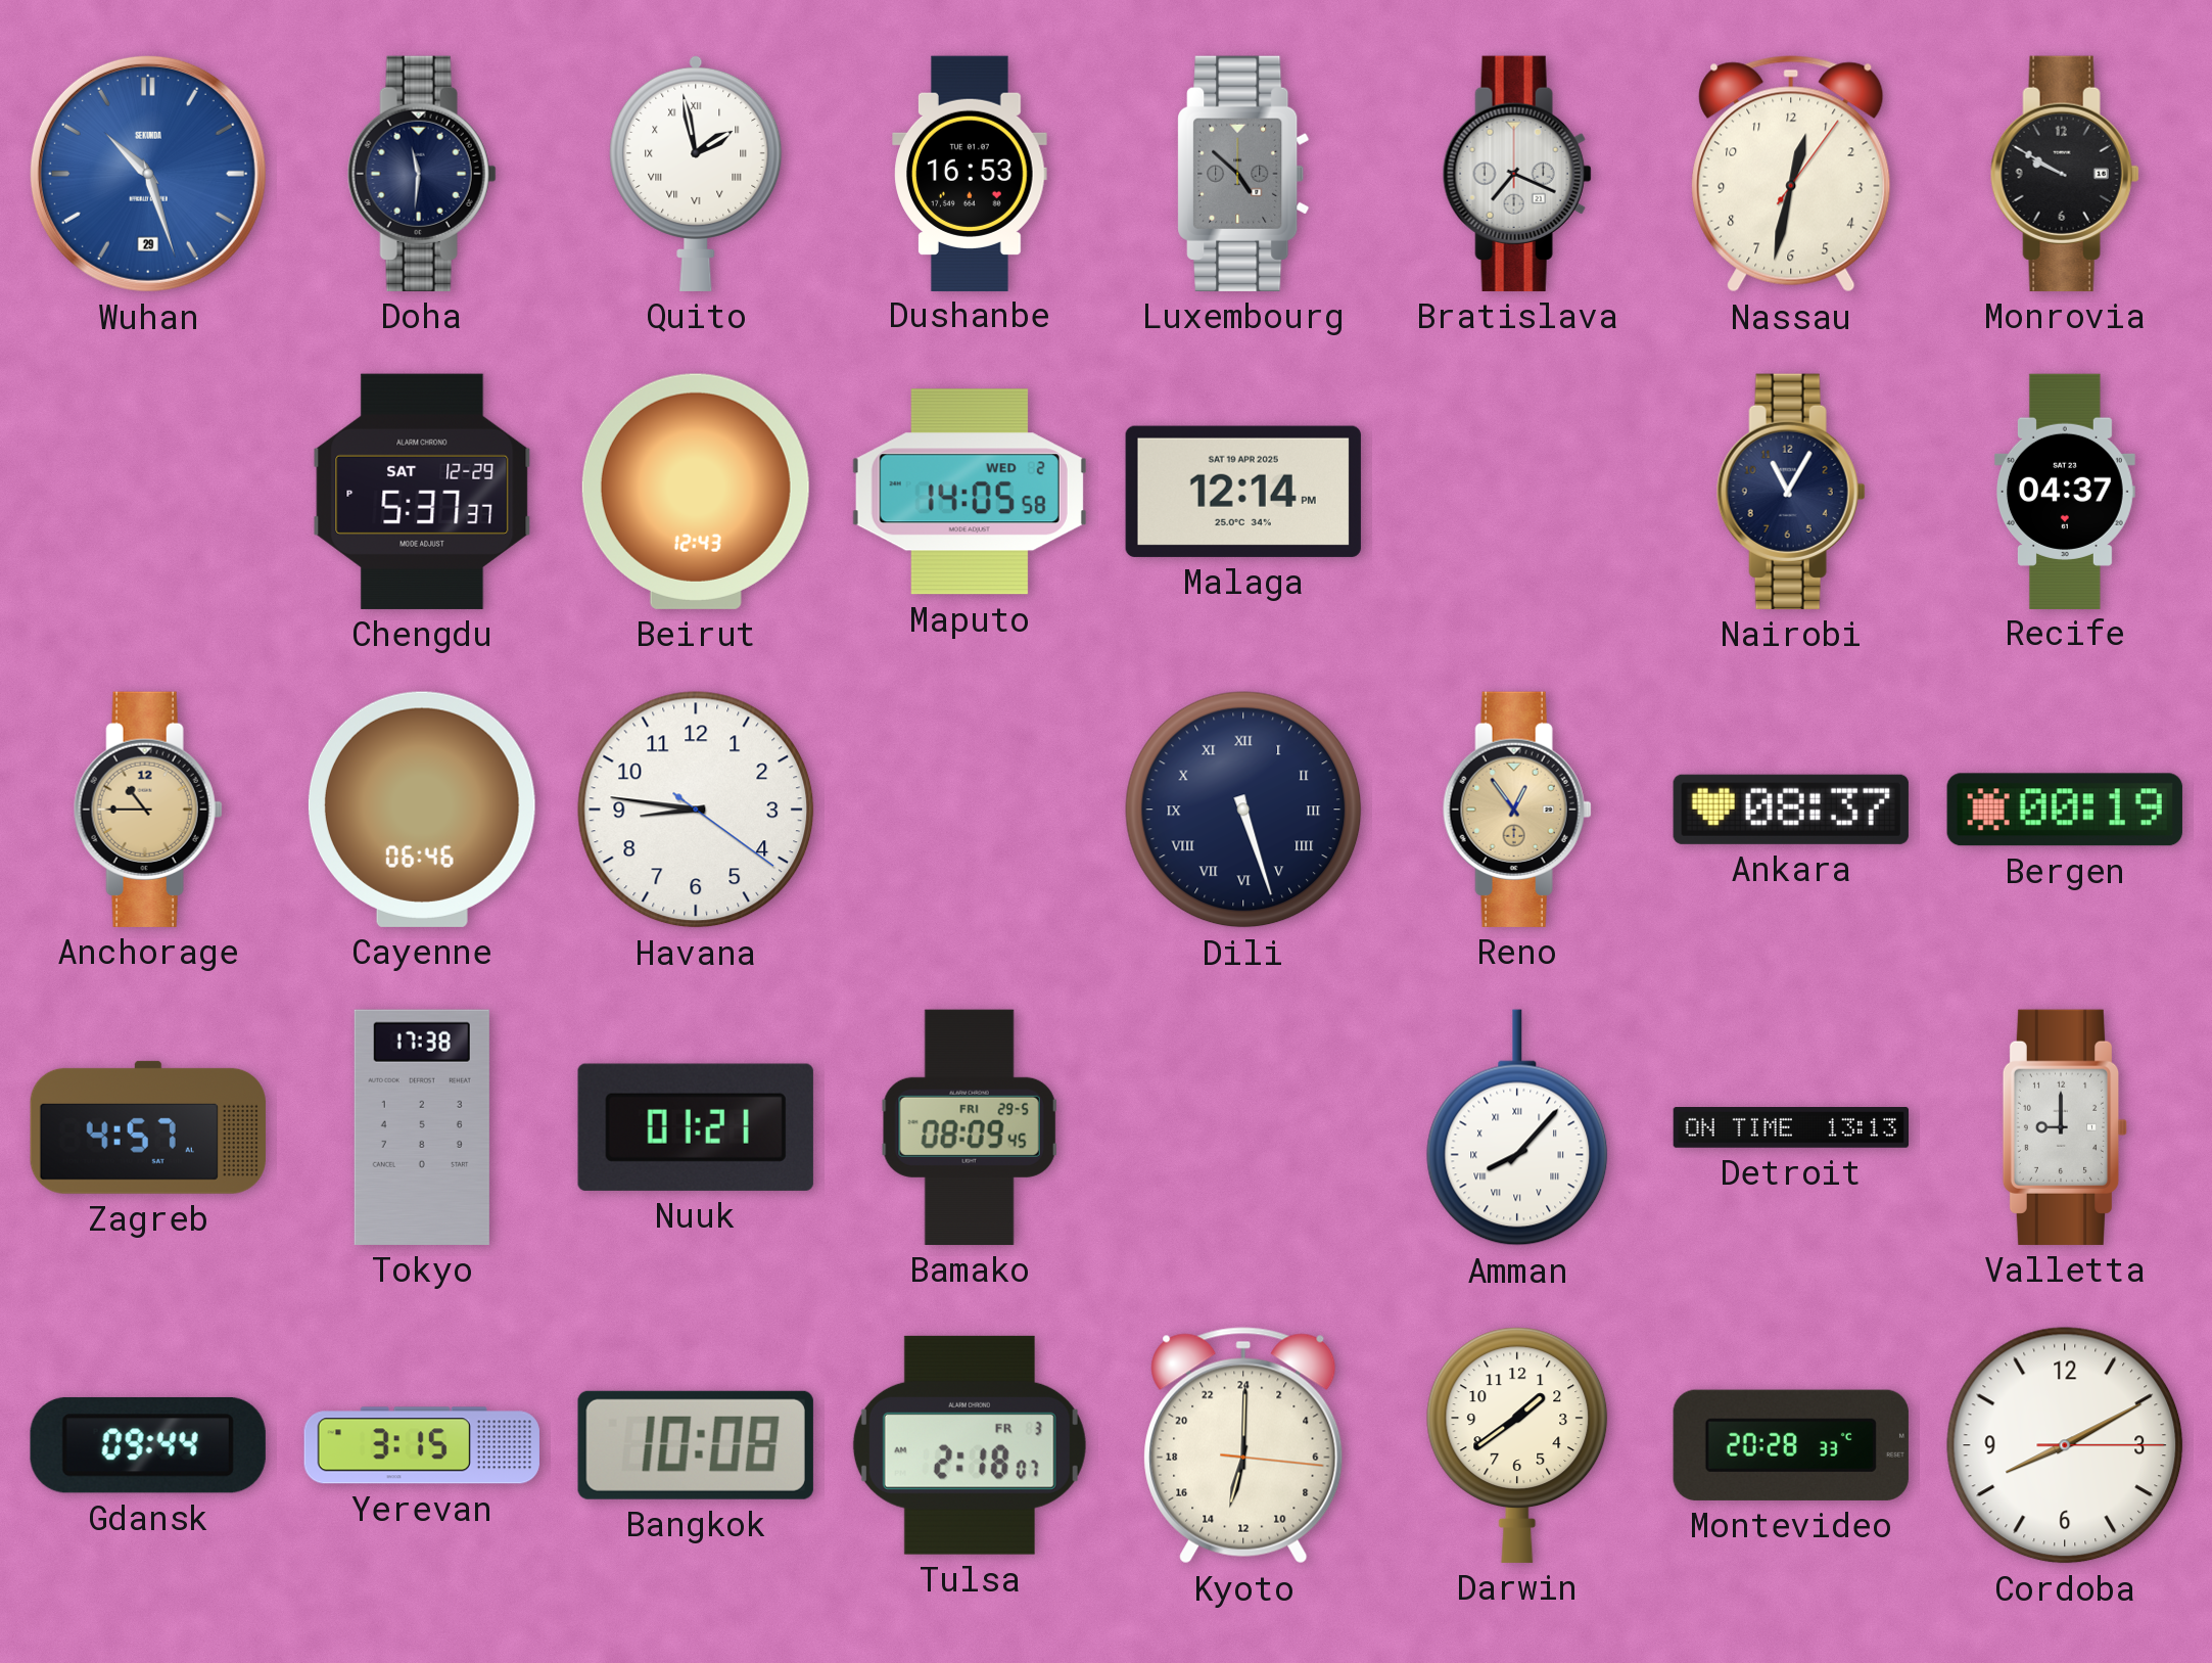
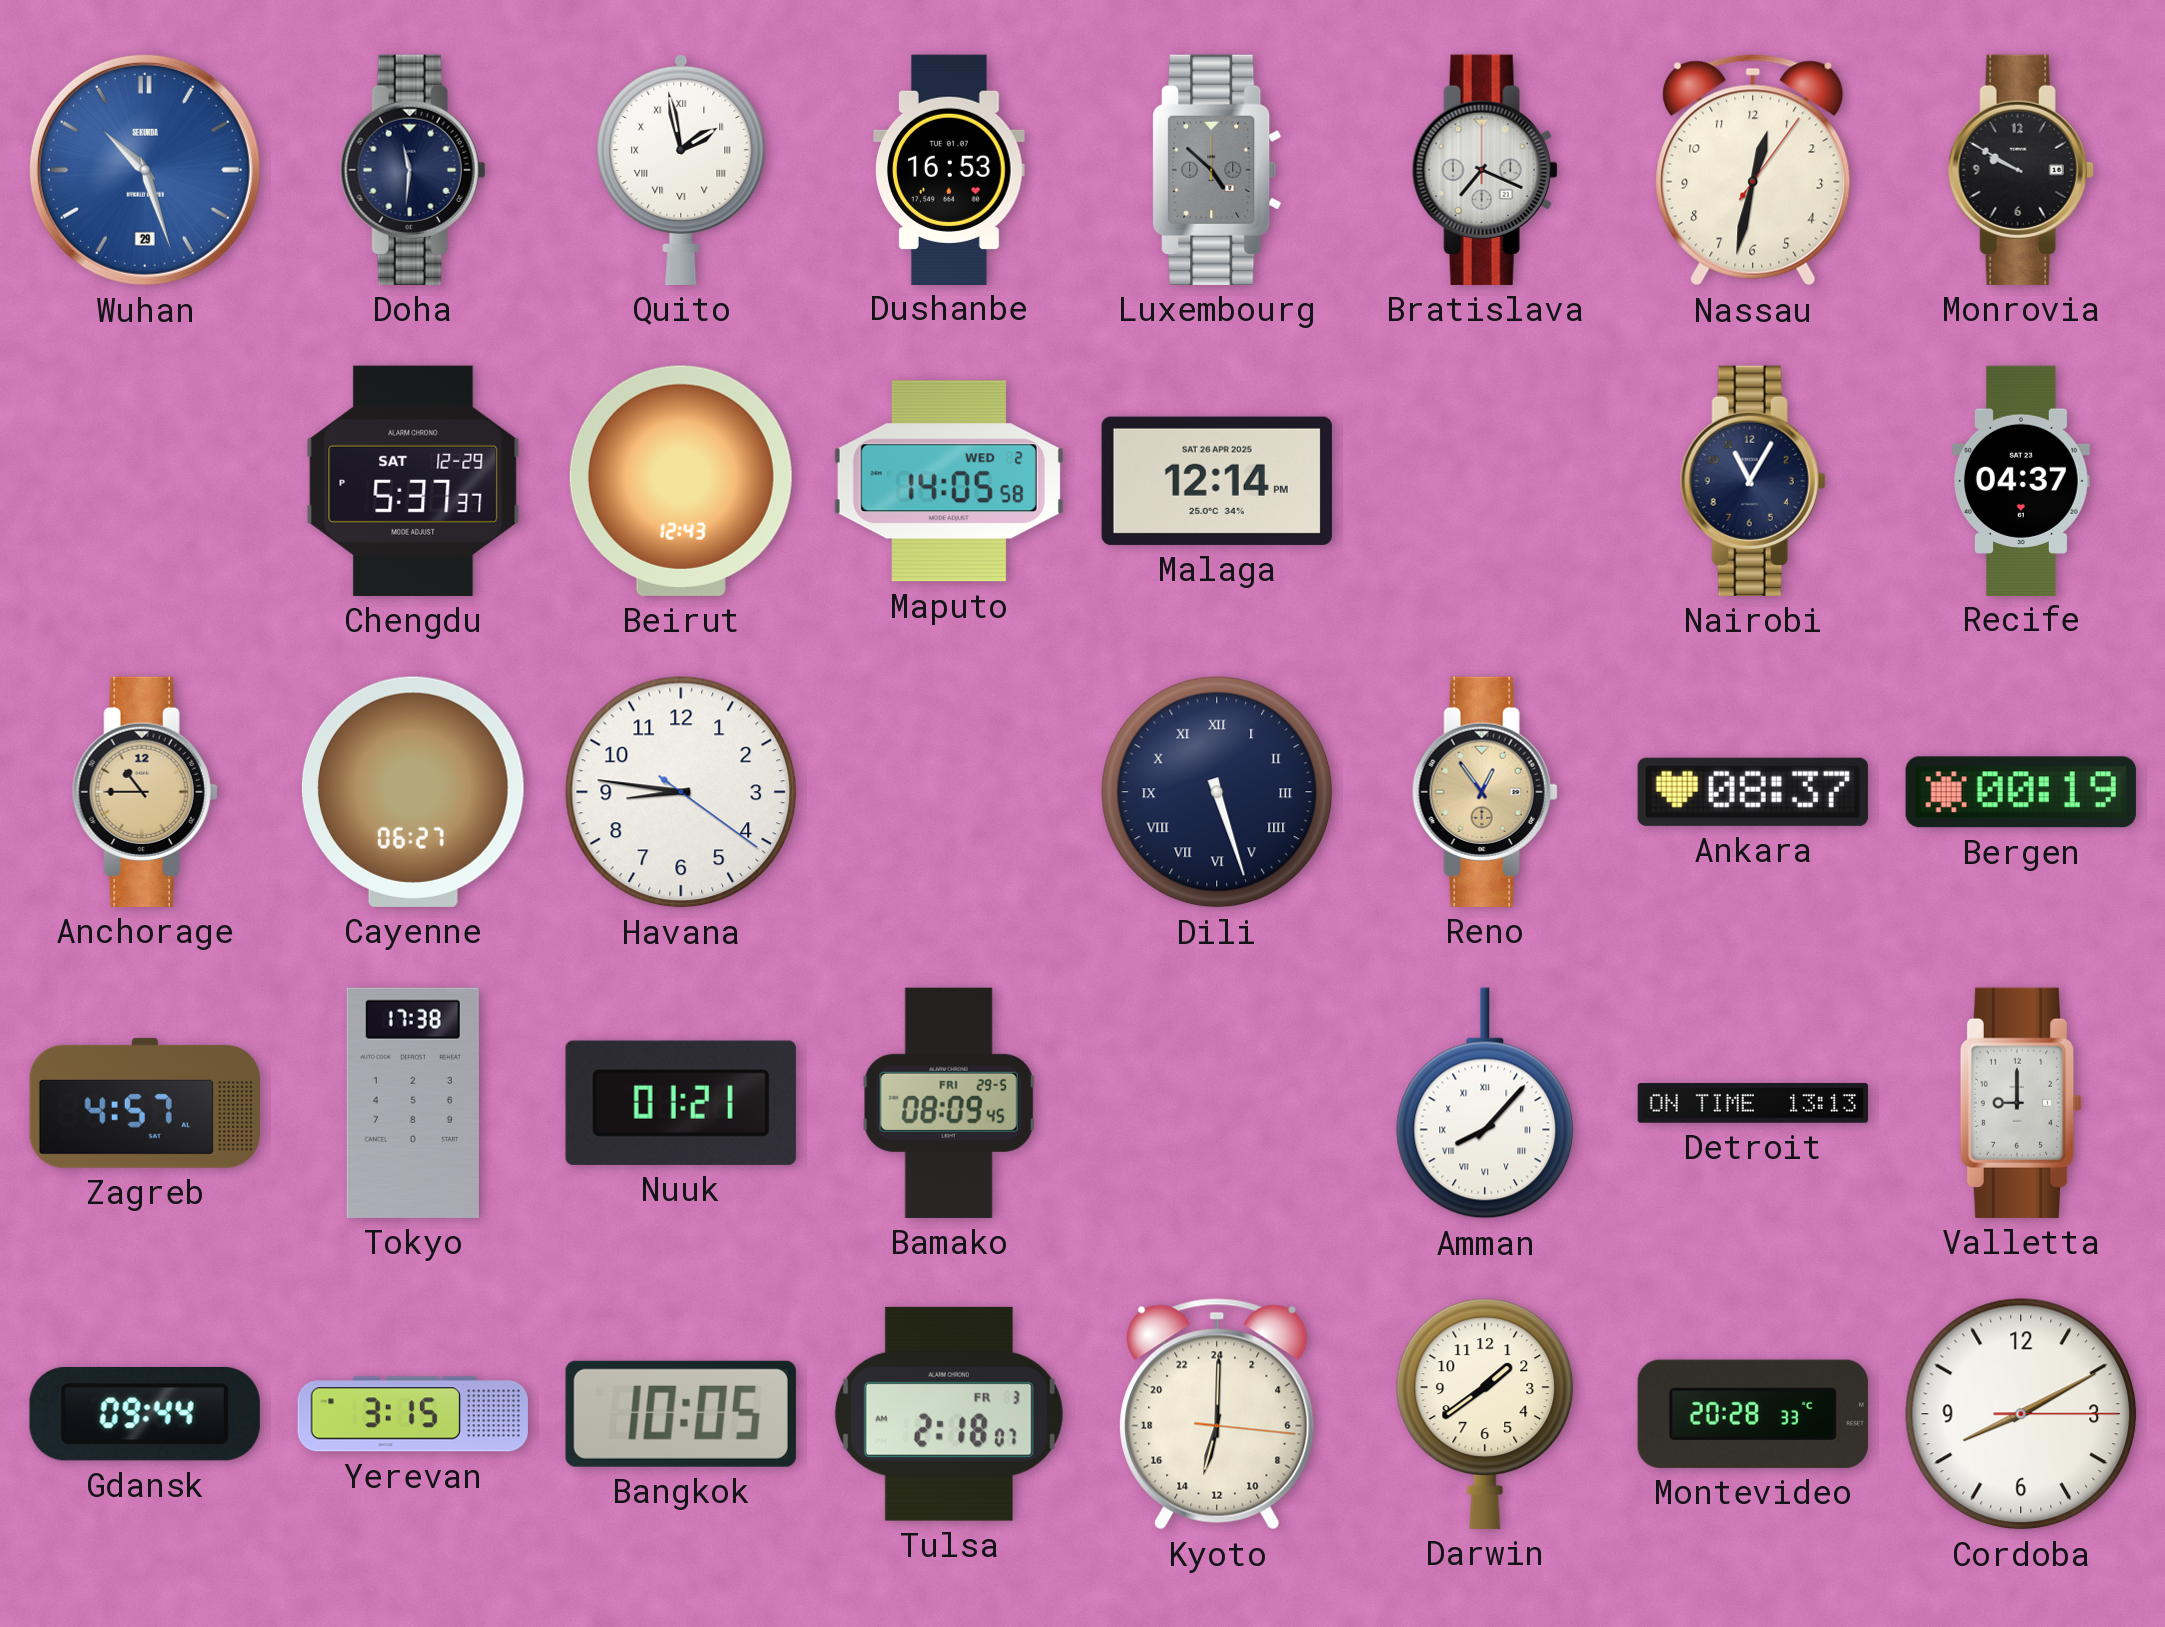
Malaga date: SAT 19 APR 2025 -> SAT 26 APR 2025
Cayenne: 06:46 -> 06:27
Bangkok: 10:08 -> 10:05
